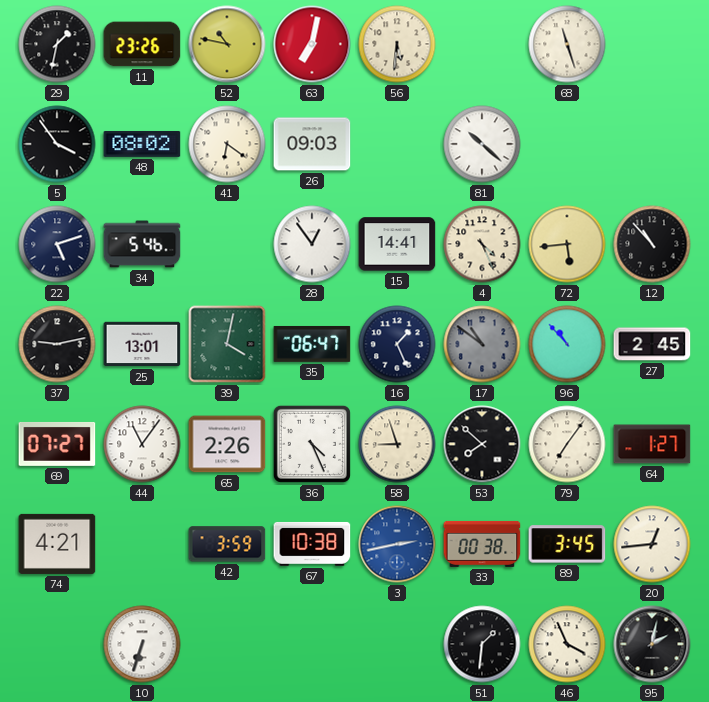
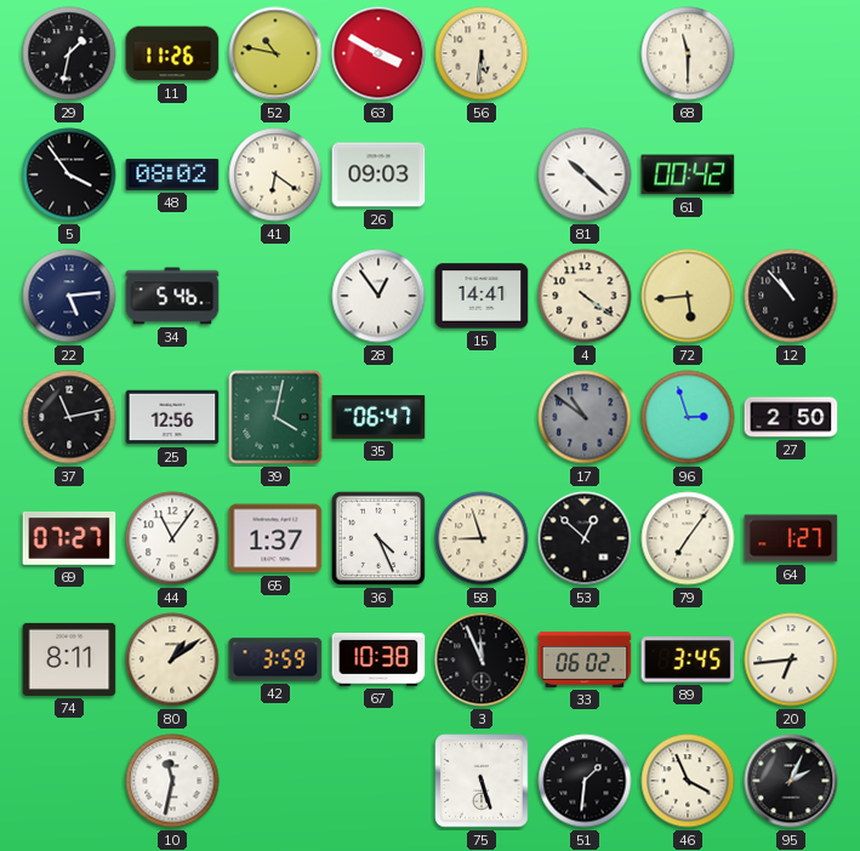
11: 23:26 -> 11:26
63: 7:02 -> 3:50
68: 11:27 -> 11:30
61: none -> 00:42
22: 5:12 -> 5:14
4: 4:26 -> 4:21
37: 9:13 -> 11:13
25: 13:01 -> 12:56
16: 1:26 -> none
96: 10:53 -> 2:57
27: 2:45 -> 2:50
65: 2:26 -> 1:37
53: 7:52 -> 12:52
74: 4:21 -> 8:11
80: none -> 1:09
3: 2:43 -> 11:56
3 dial: blue -> black
33: 00:38 -> 06:02
20: 12:44 -> 6:44
10: 6:33 -> 11:32
75: none -> 5:27
95: 2:02 -> 2:04
